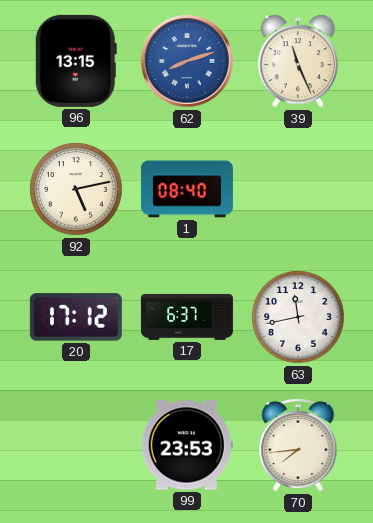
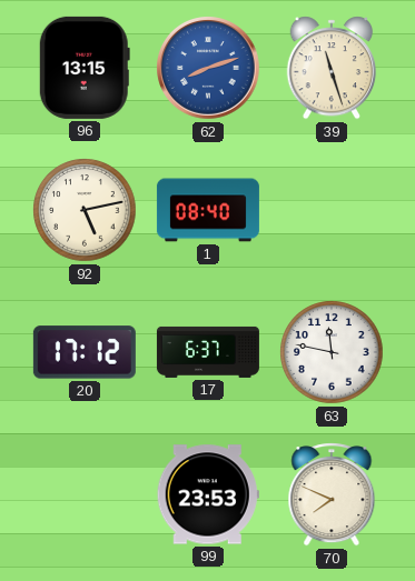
39: 11:26 -> 11:27
63: 11:43 -> 11:47
70: 7:44 -> 7:49
